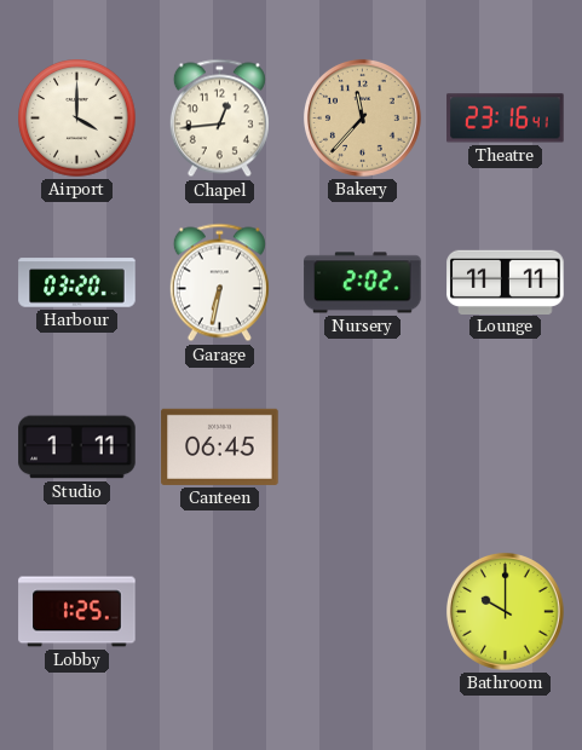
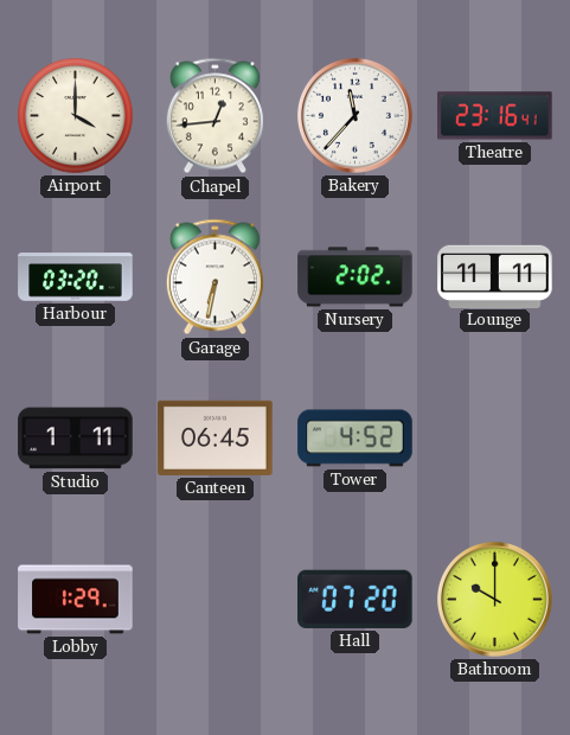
Bakery dial: champagne -> white
Tower: none -> 4:52
Lobby: 1:25 -> 1:29
Hall: none -> 07:20
